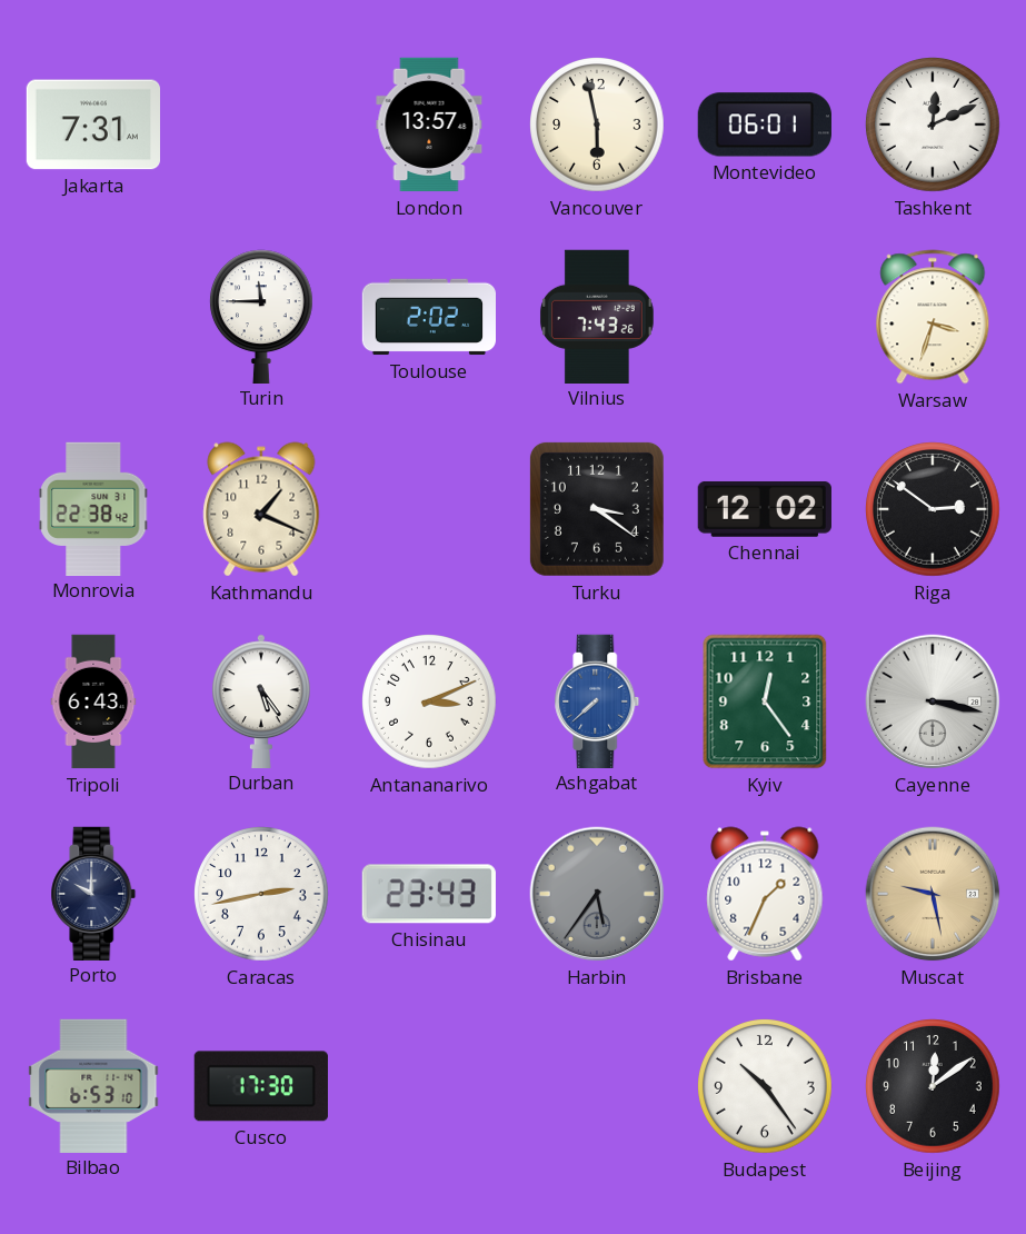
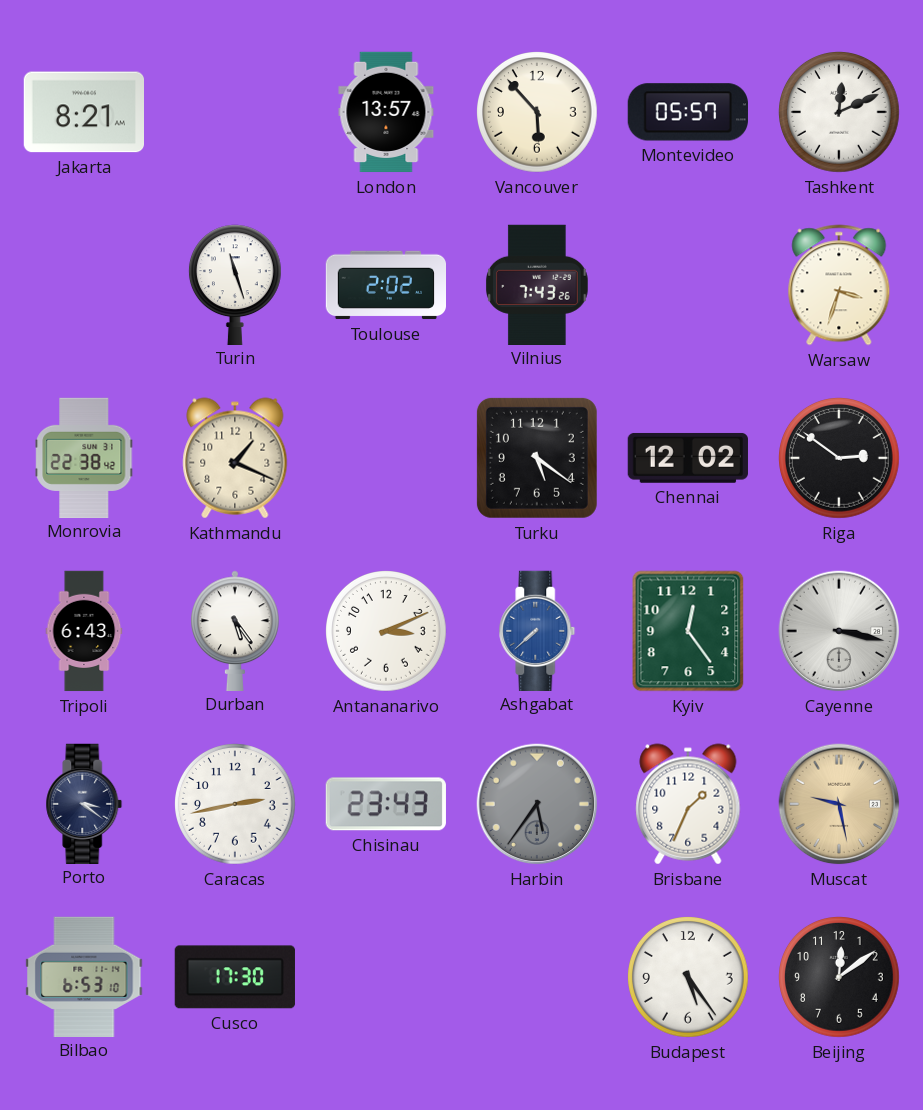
Jakarta: 7:31 -> 8:21
Vancouver: 5:58 -> 5:53
Montevideo: 06:01 -> 05:57
Turin: 11:45 -> 11:27
Turku: 3:21 -> 5:21
Porto: 10:00 -> 3:21
Budapest: 10:24 -> 5:24
